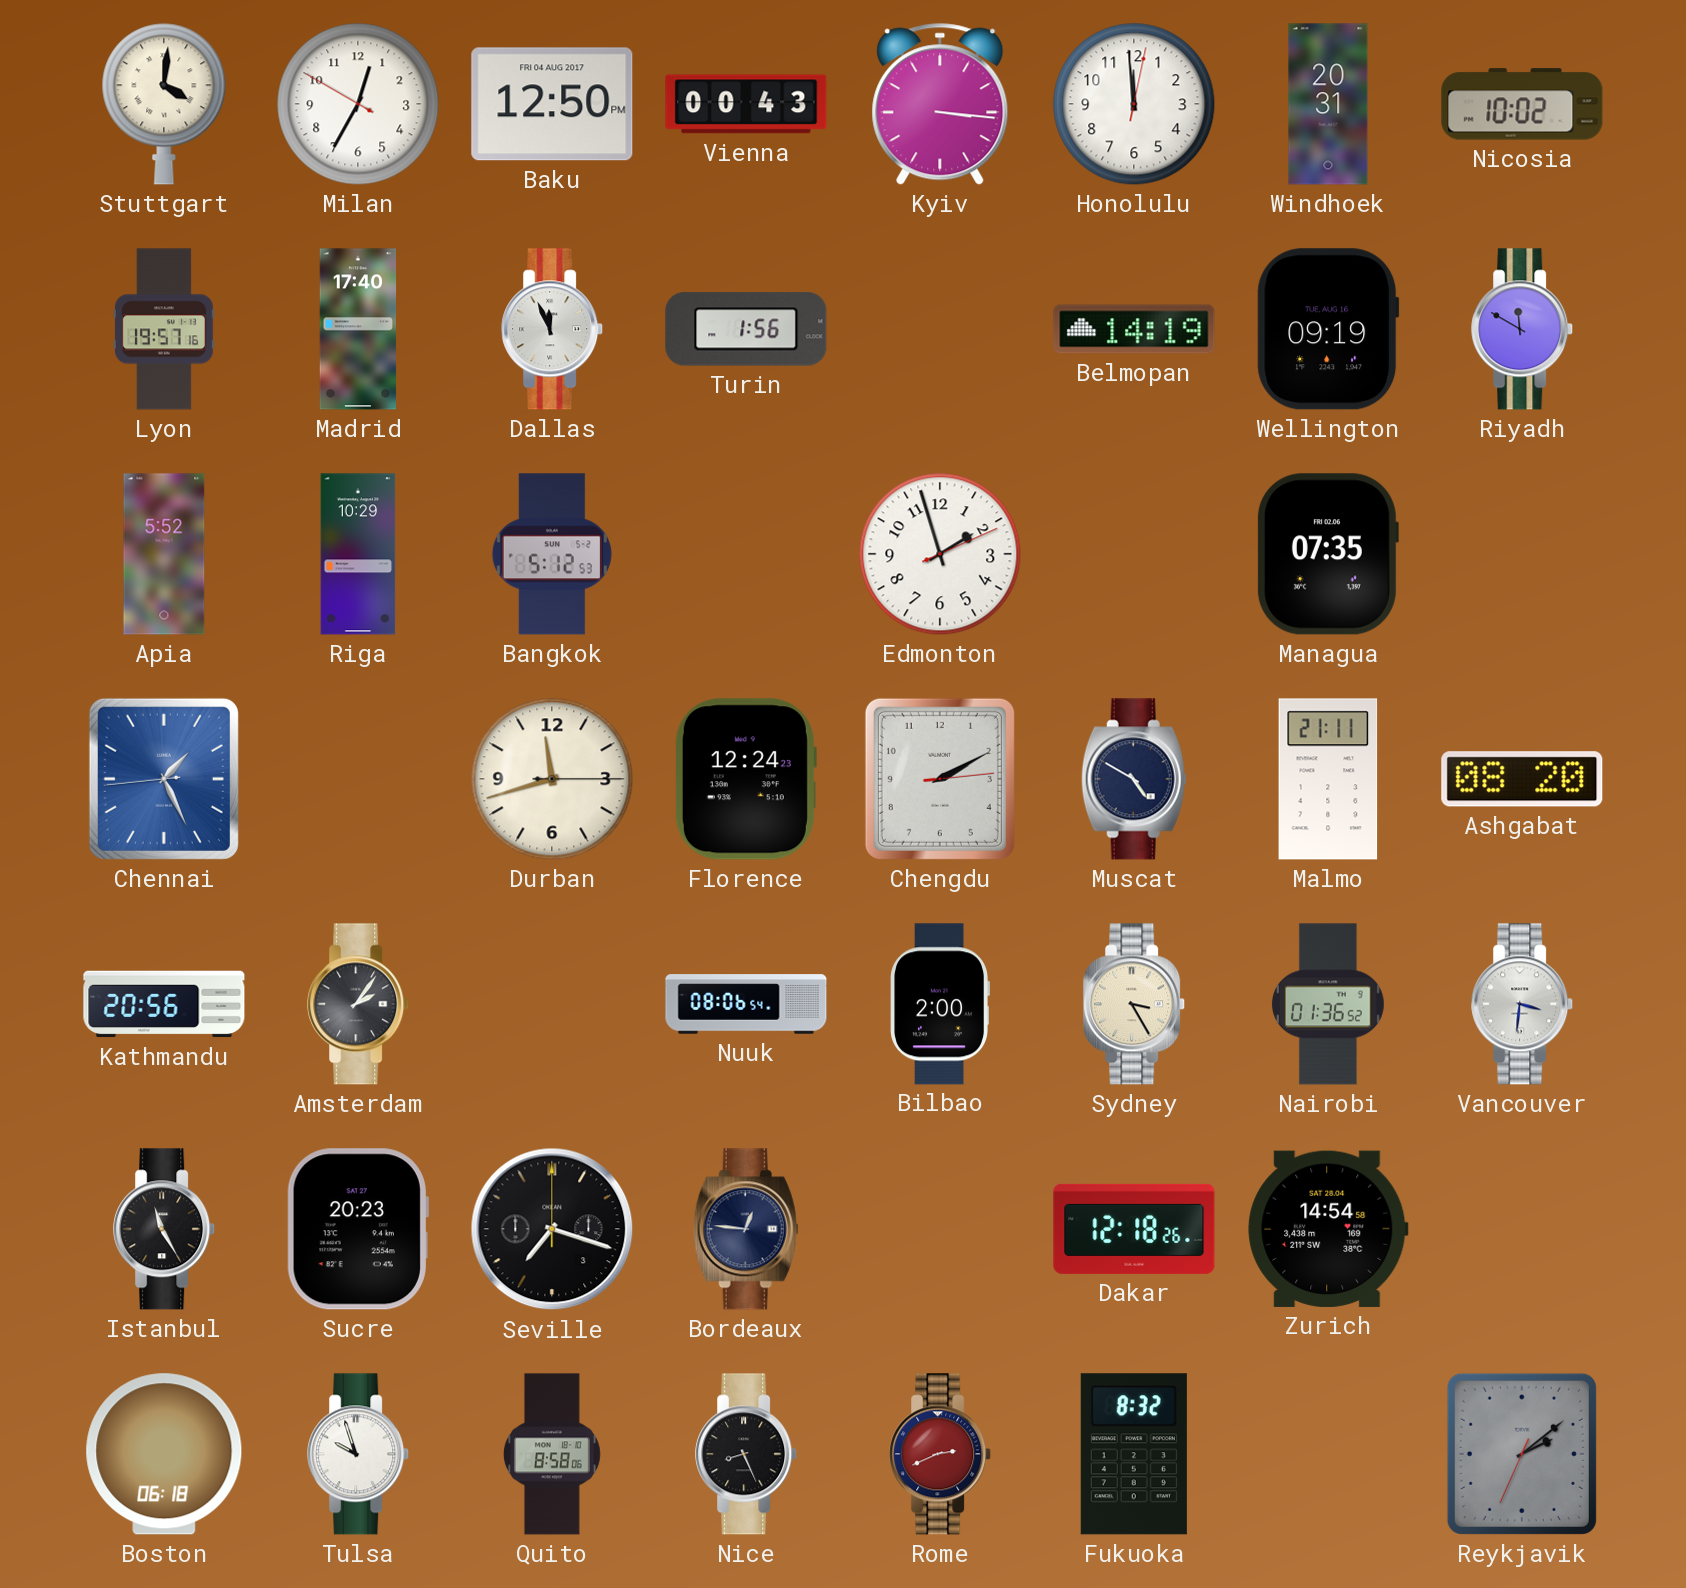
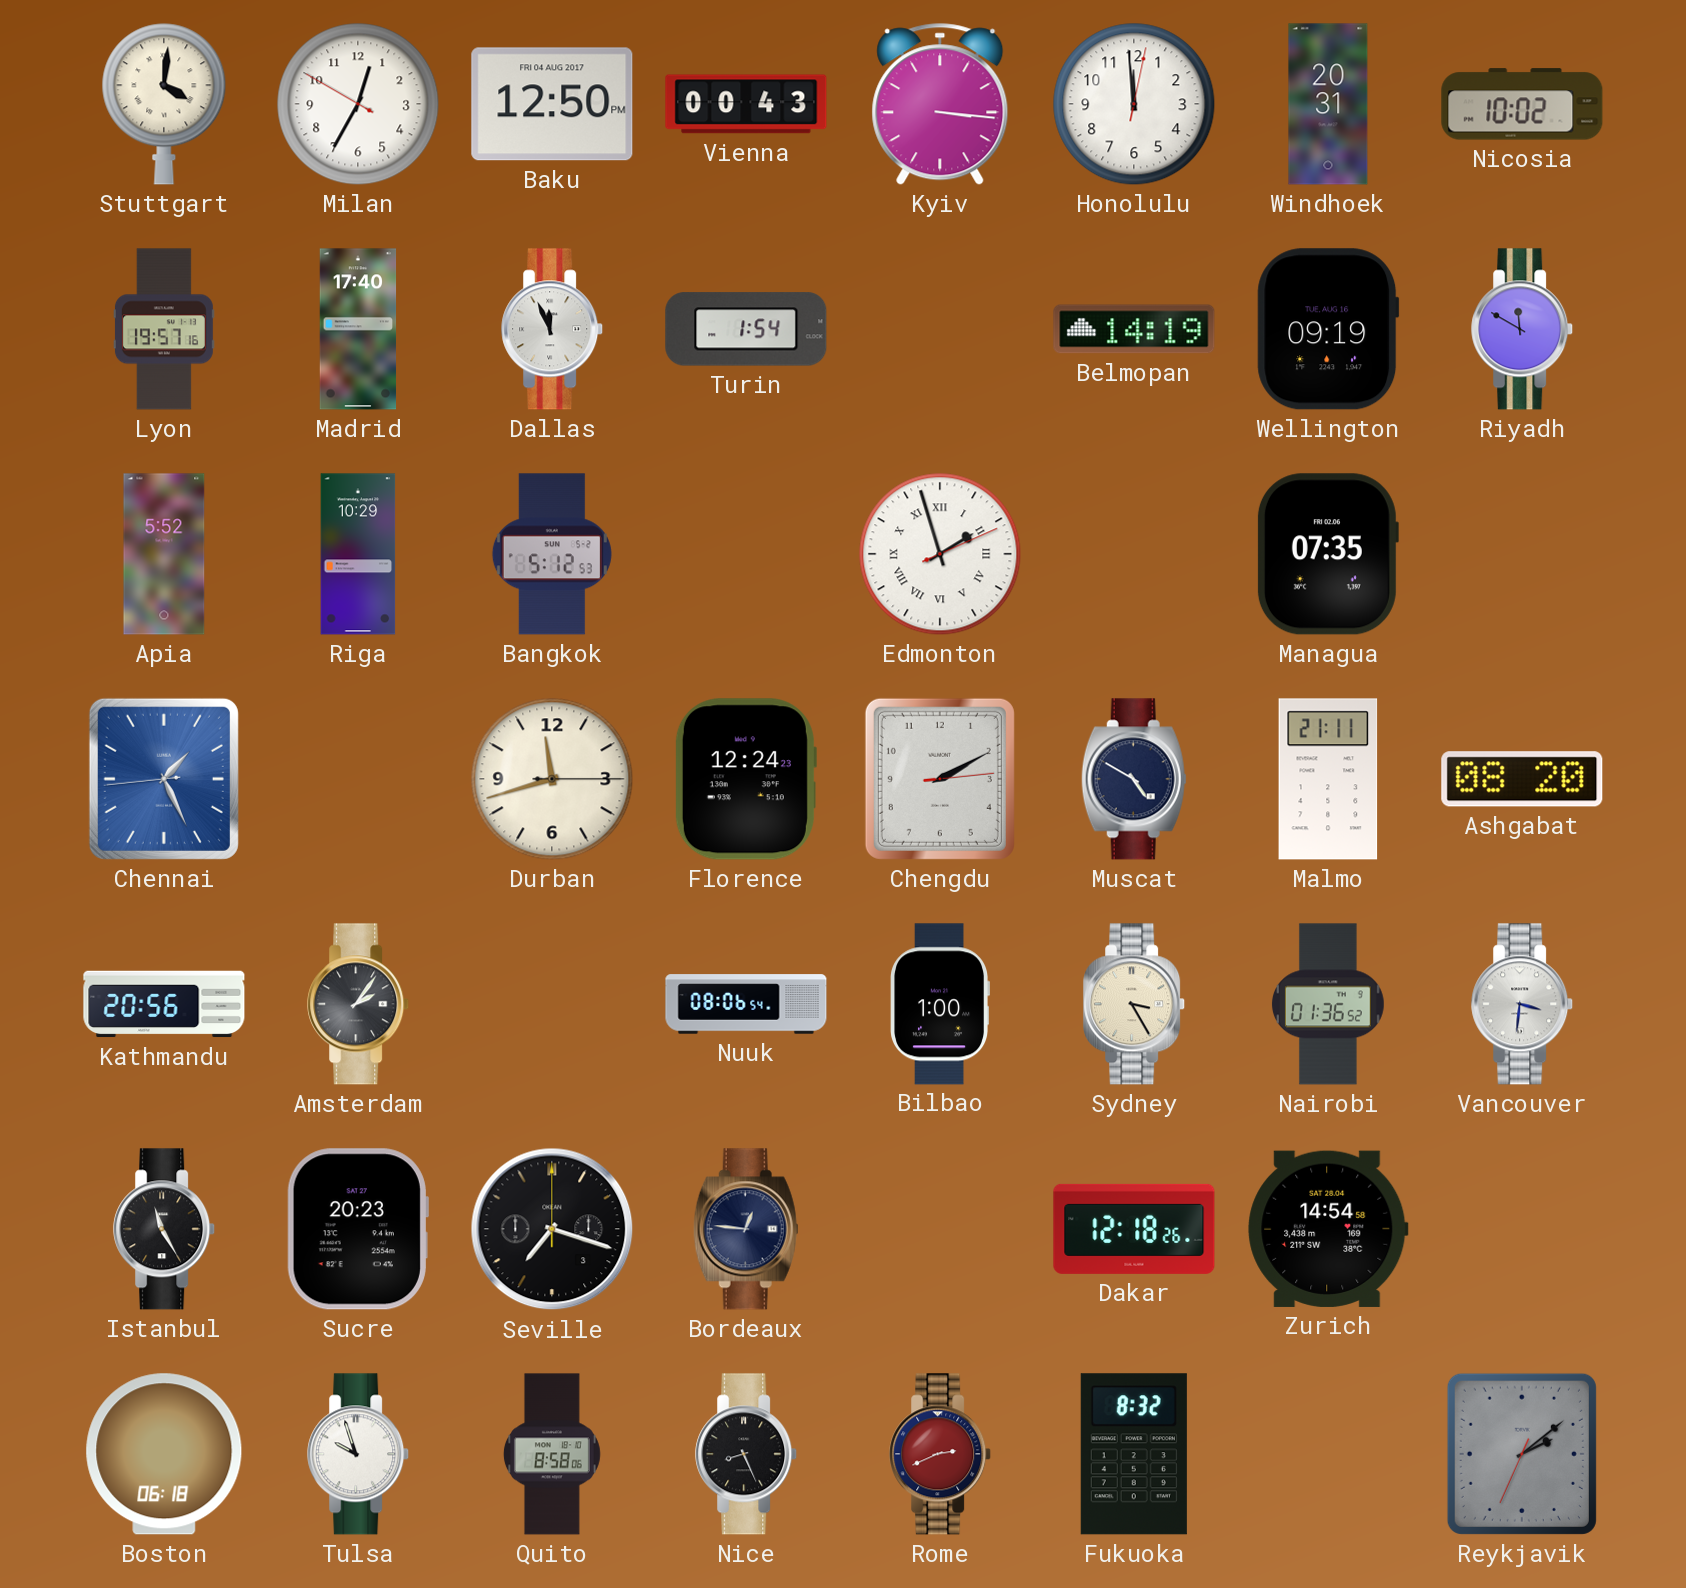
Turin: 1:56 -> 1:54
Edmonton numerals: Arabic -> Roman
Bilbao: 2:00 -> 1:00
